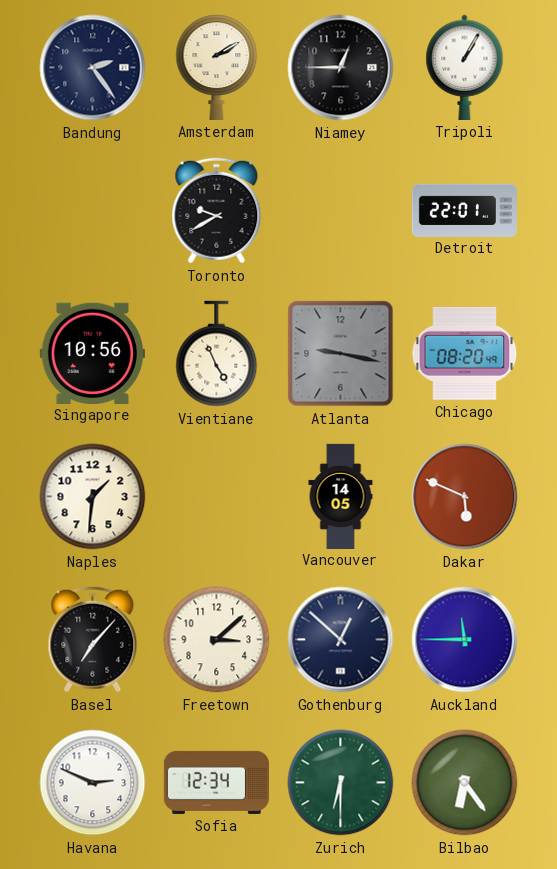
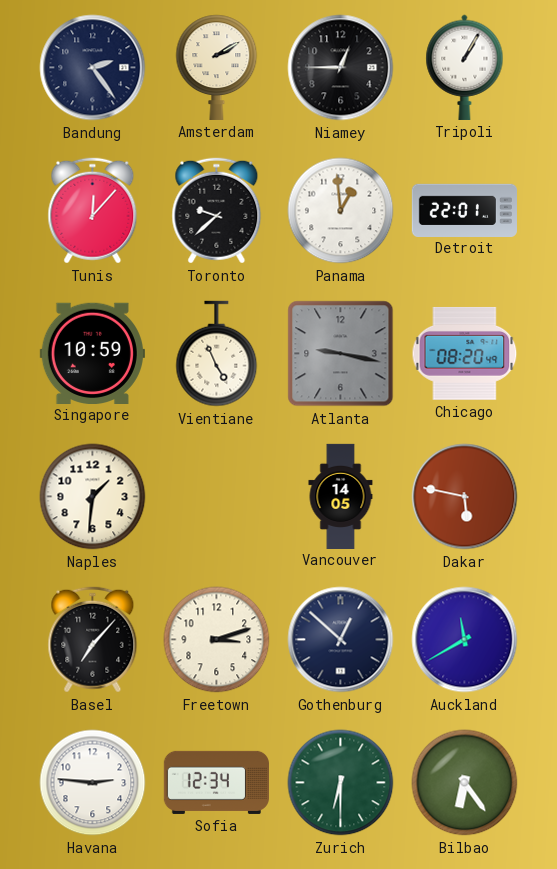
Tunis: none -> 12:07
Toronto: 9:40 -> 9:38
Panama: none -> 12:59
Singapore: 10:56 -> 10:59
Dakar: 5:49 -> 5:47
Freetown: 3:08 -> 3:12
Auckland: 11:45 -> 11:40
Havana: 2:49 -> 2:46
